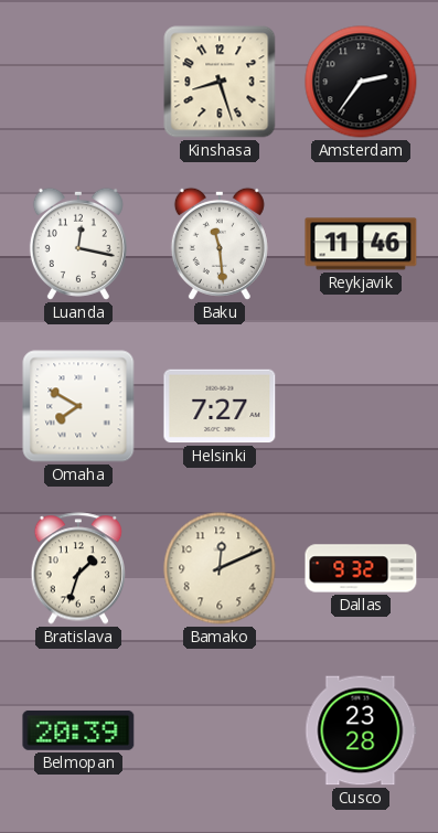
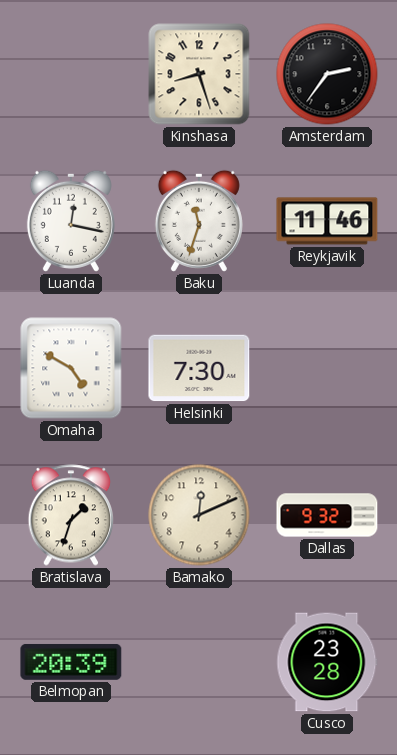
Baku: 11:29 -> 11:33
Omaha: 7:50 -> 4:50
Helsinki: 7:27 -> 7:30
